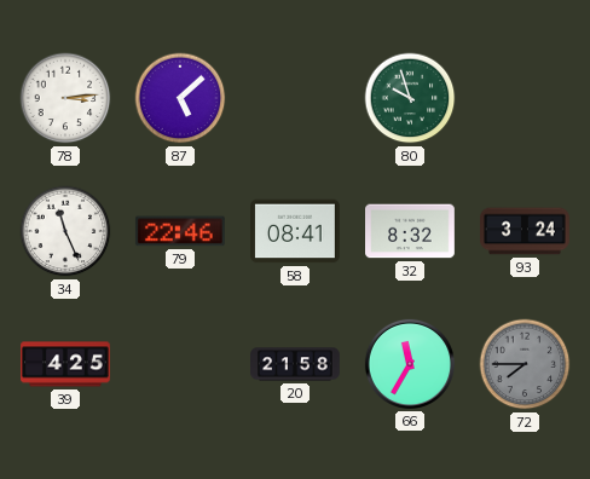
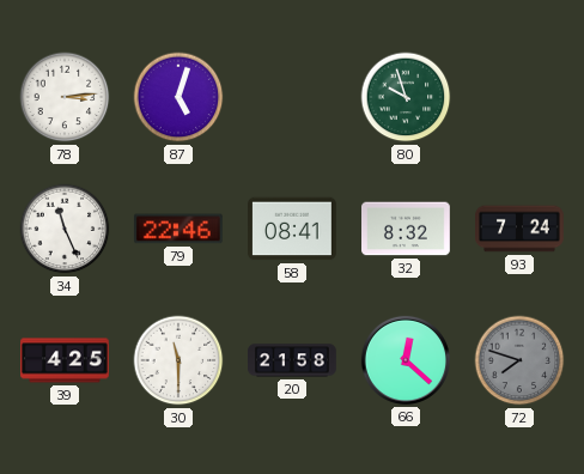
87: 5:08 -> 5:03
93: 3:24 -> 7:24
30: none -> 11:30
66: 11:35 -> 12:22
72: 7:45 -> 7:48
